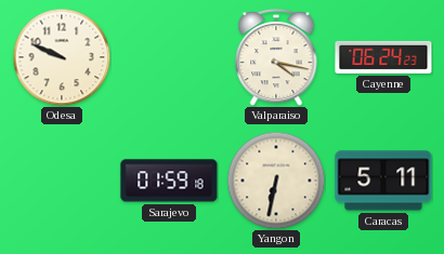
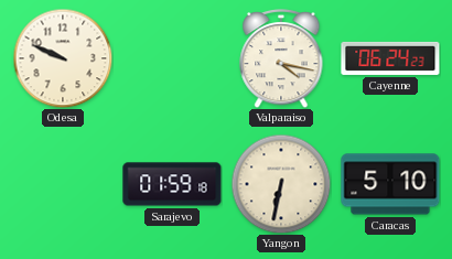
Caracas: 5:11 -> 5:10
